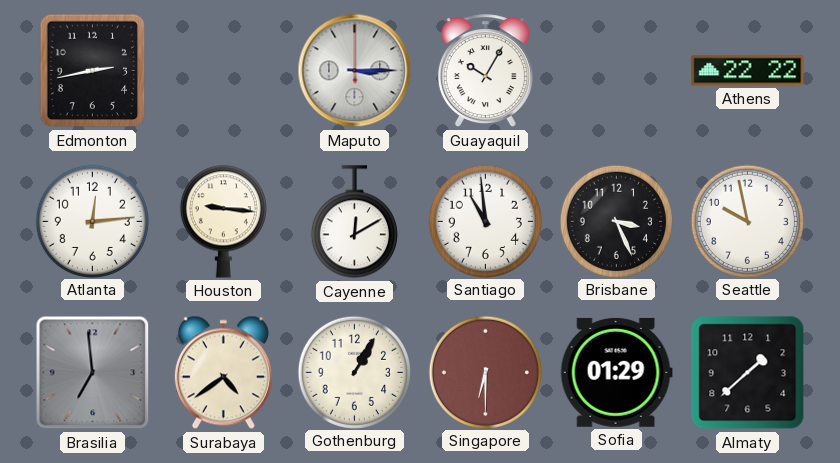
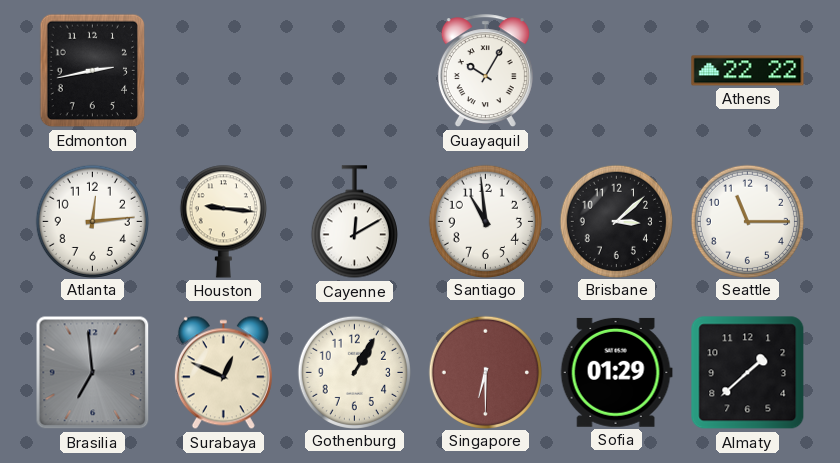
Maputo: 3:15 -> none
Brisbane: 3:26 -> 3:08
Seattle: 9:58 -> 11:15
Surabaya: 4:39 -> 12:49
